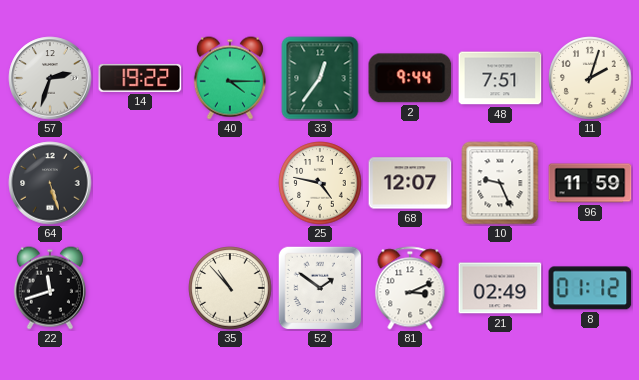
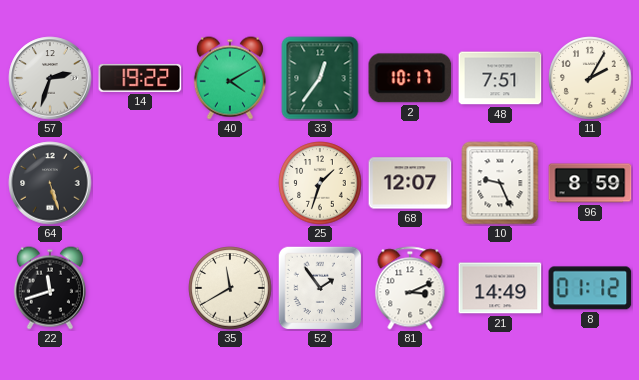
40: 4:15 -> 4:10
2: 9:44 -> 10:17
11: 2:03 -> 2:05
25: 4:47 -> 1:33
96: 11:59 -> 8:59
35: 10:53 -> 11:40
52: 1:51 -> 1:54
21: 02:49 -> 14:49
